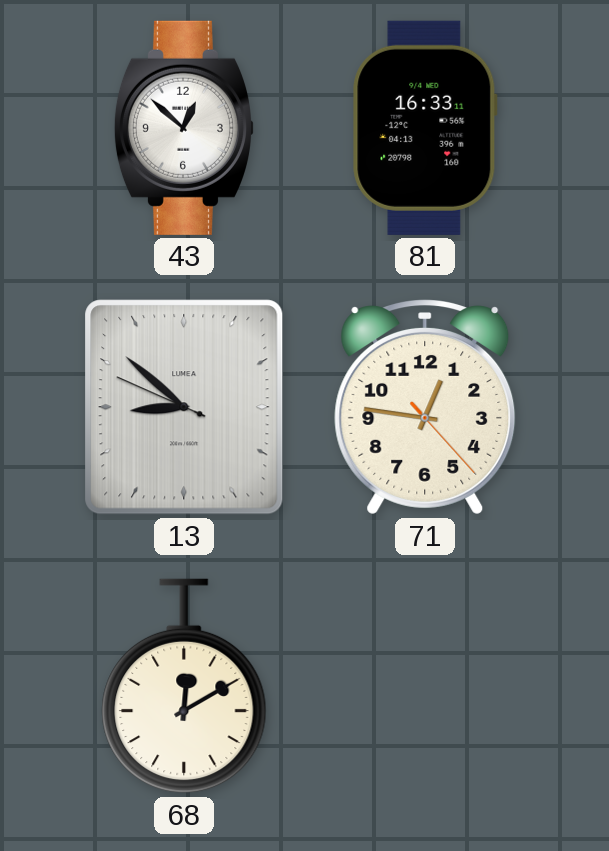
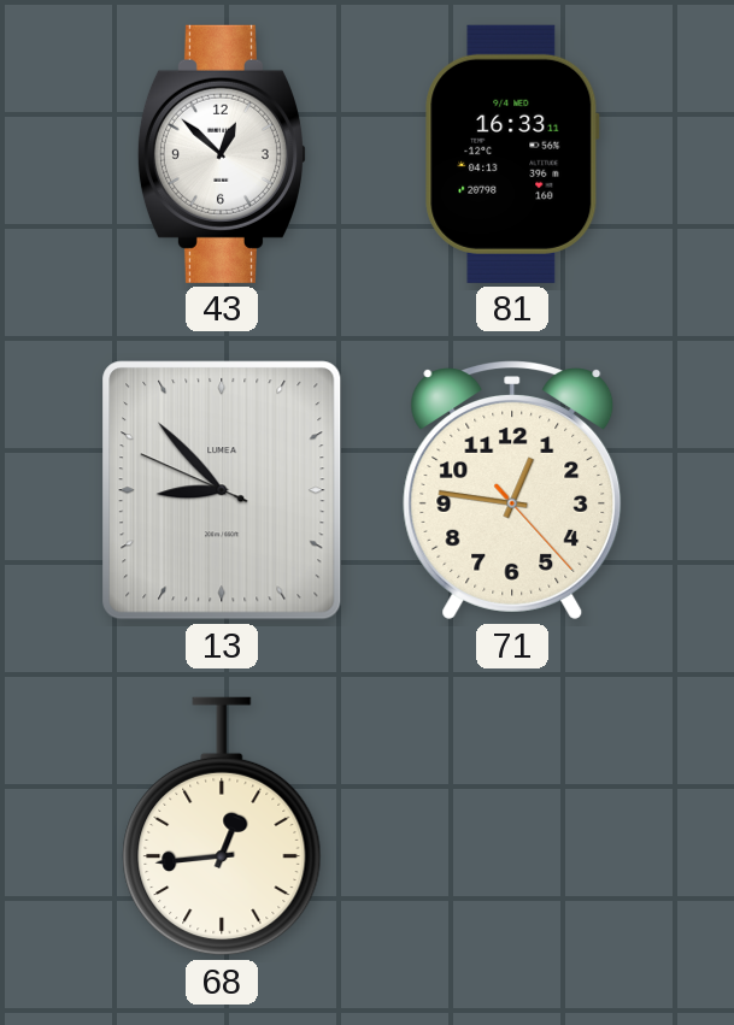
13: 8:51 -> 8:52
68: 12:10 -> 12:44
